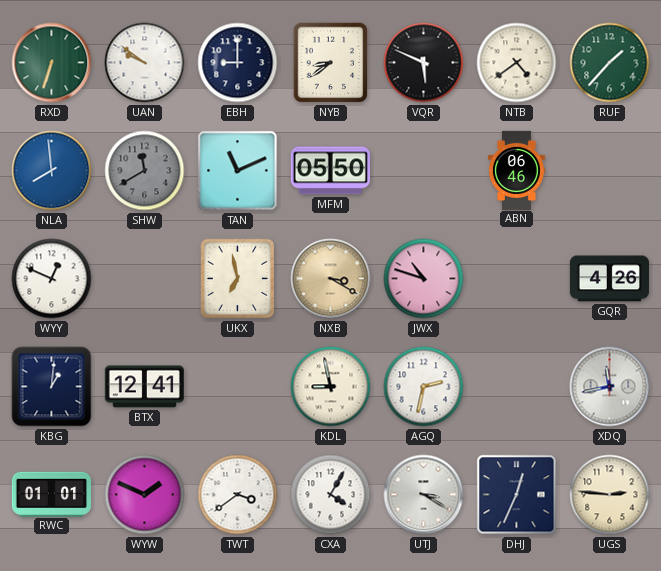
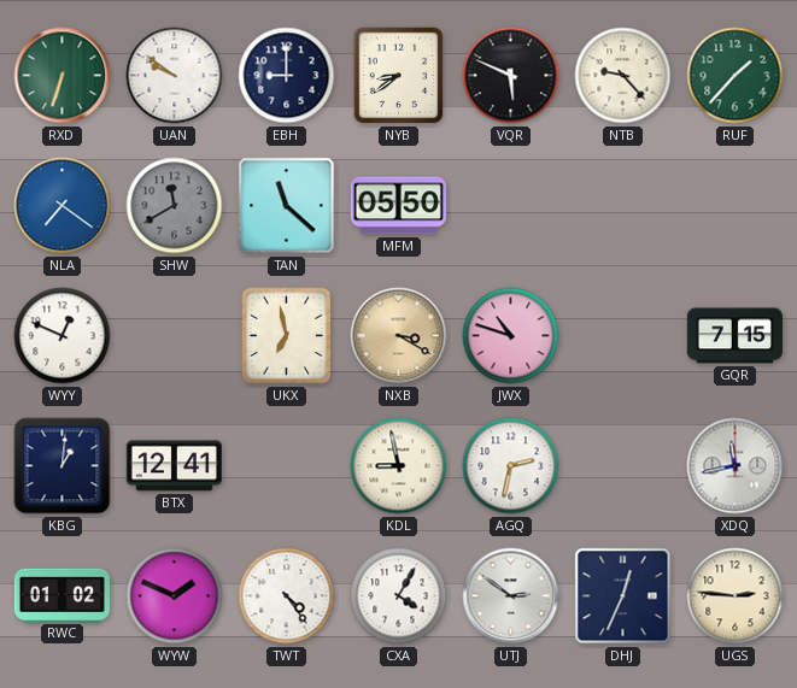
NTB: 4:39 -> 9:23
NLA: 7:59 -> 7:21
TAN: 11:11 -> 11:22
ABN: 06:46 -> none
GQR: 4:26 -> 7:15
RWC: 01:01 -> 01:02
TWT: 3:39 -> 4:24
UTJ: 3:20 -> 2:51
